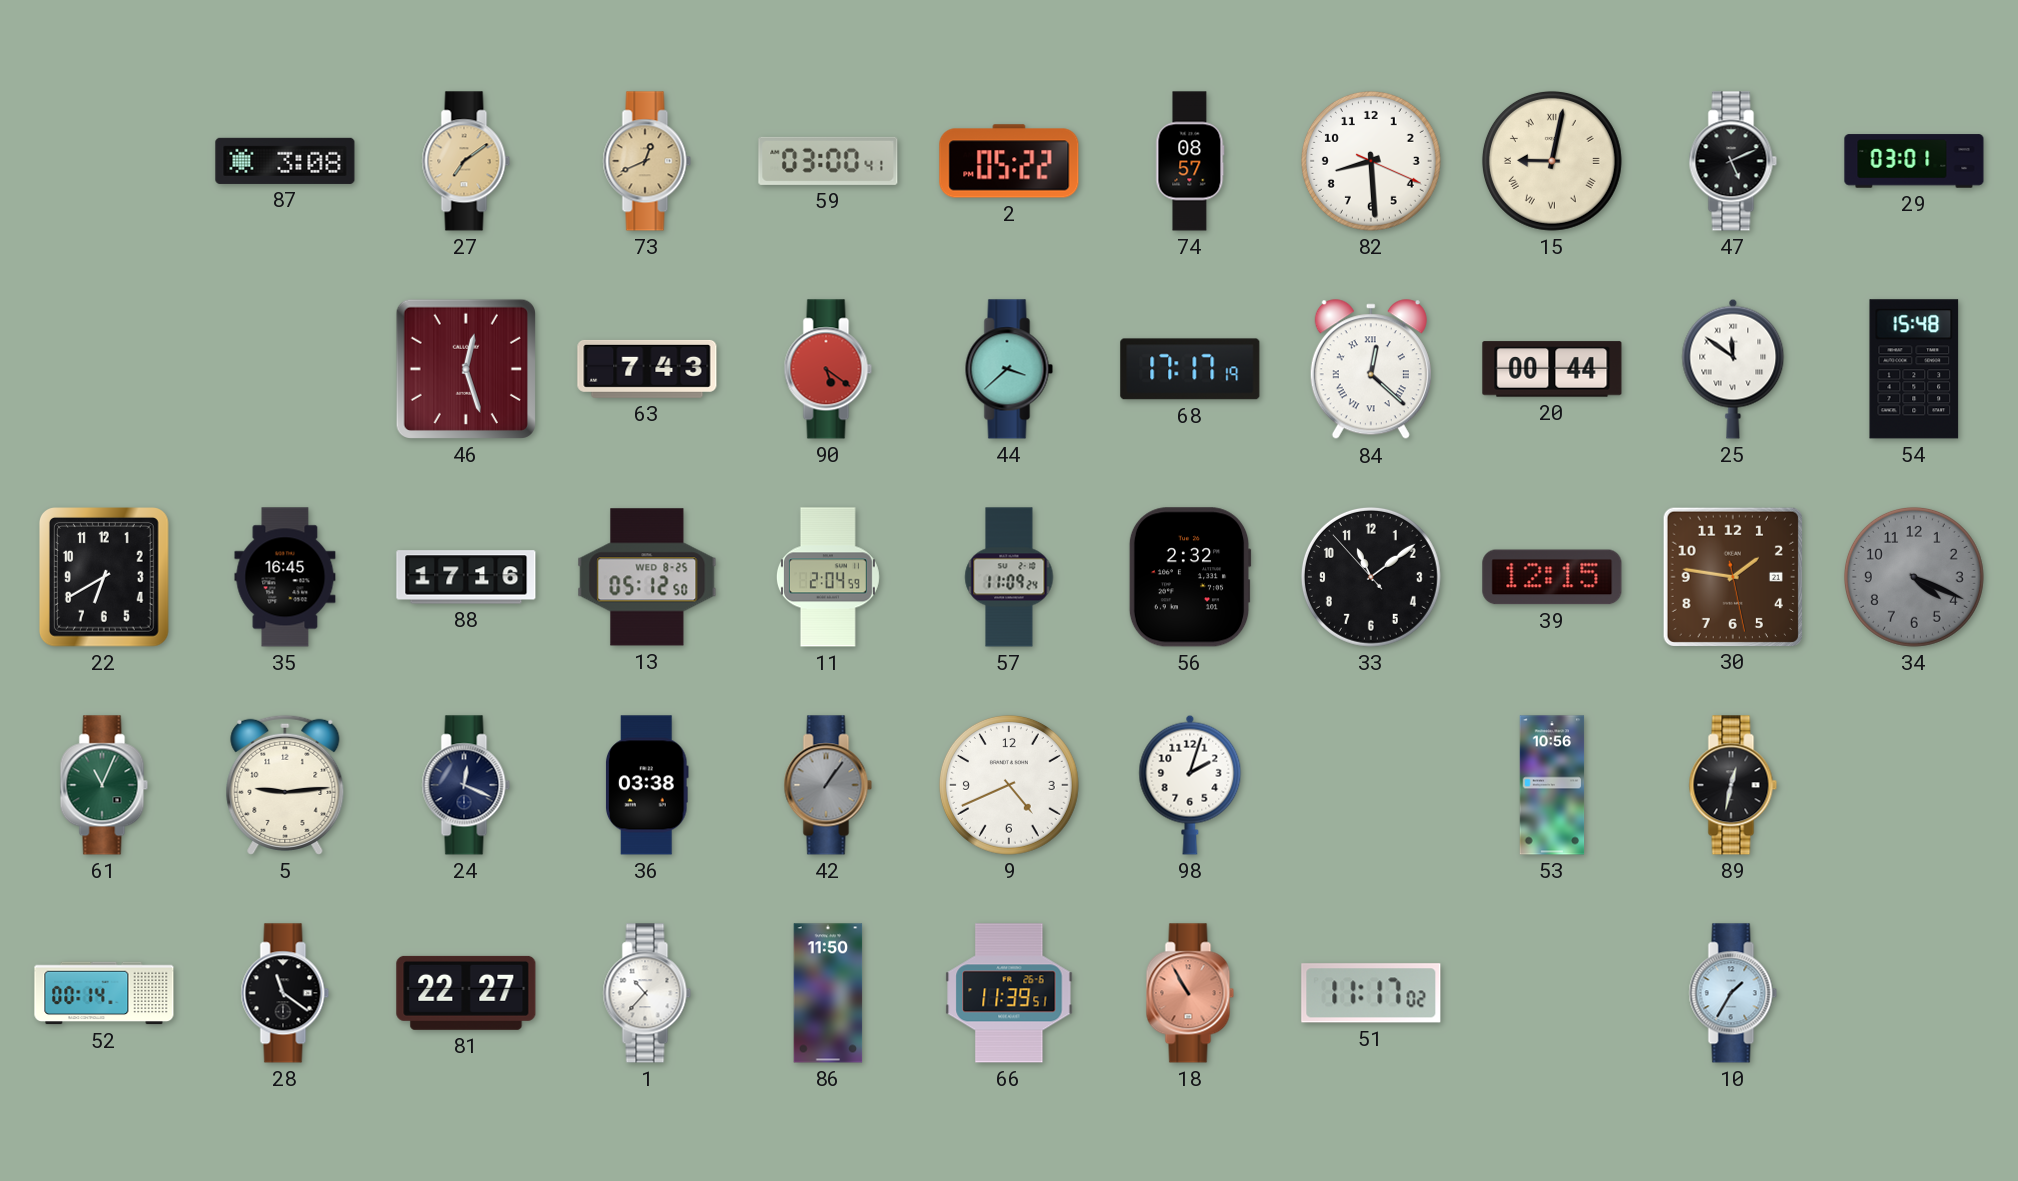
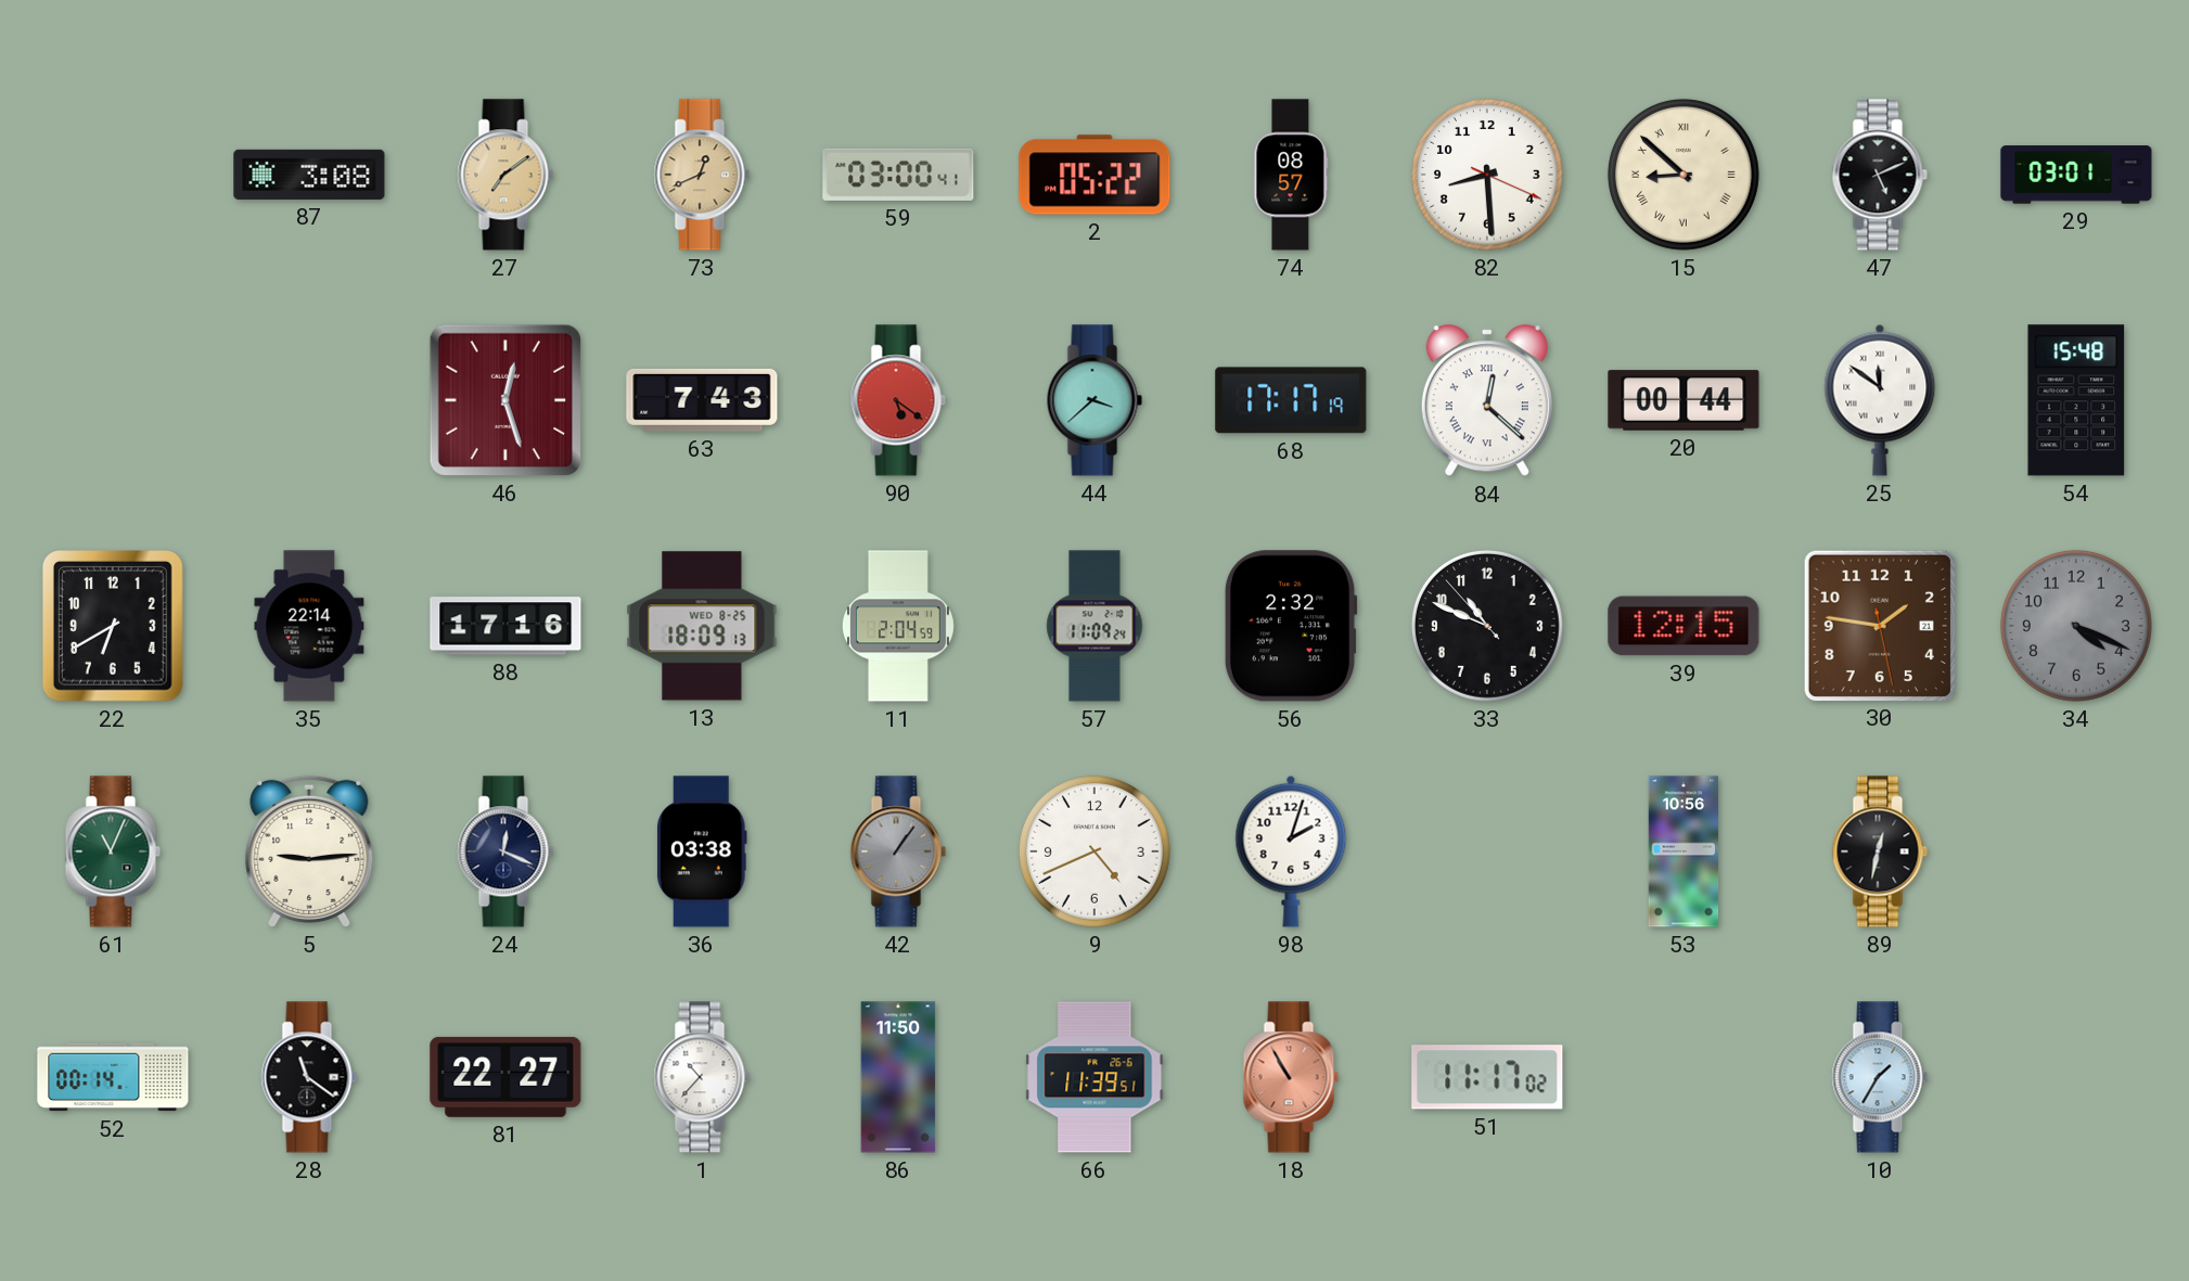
15: 9:02 -> 8:52
35: 16:45 -> 22:14
13: 05:12 -> 18:09
33: 11:08 -> 10:48
